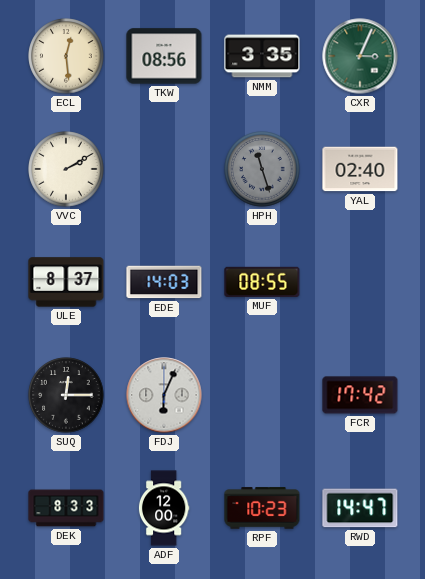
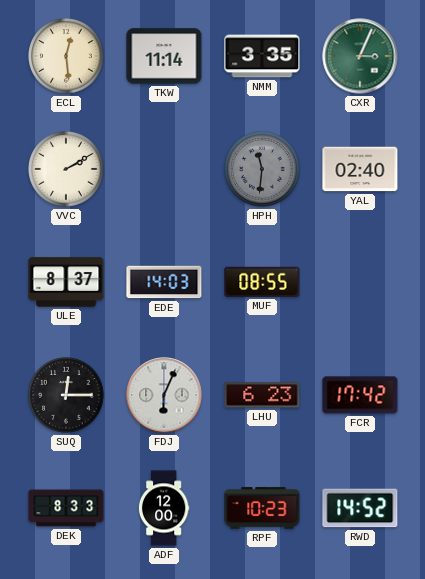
TKW: 08:56 -> 11:14
HPH: 11:27 -> 11:31
LHU: none -> 6:23
RWD: 14:47 -> 14:52
